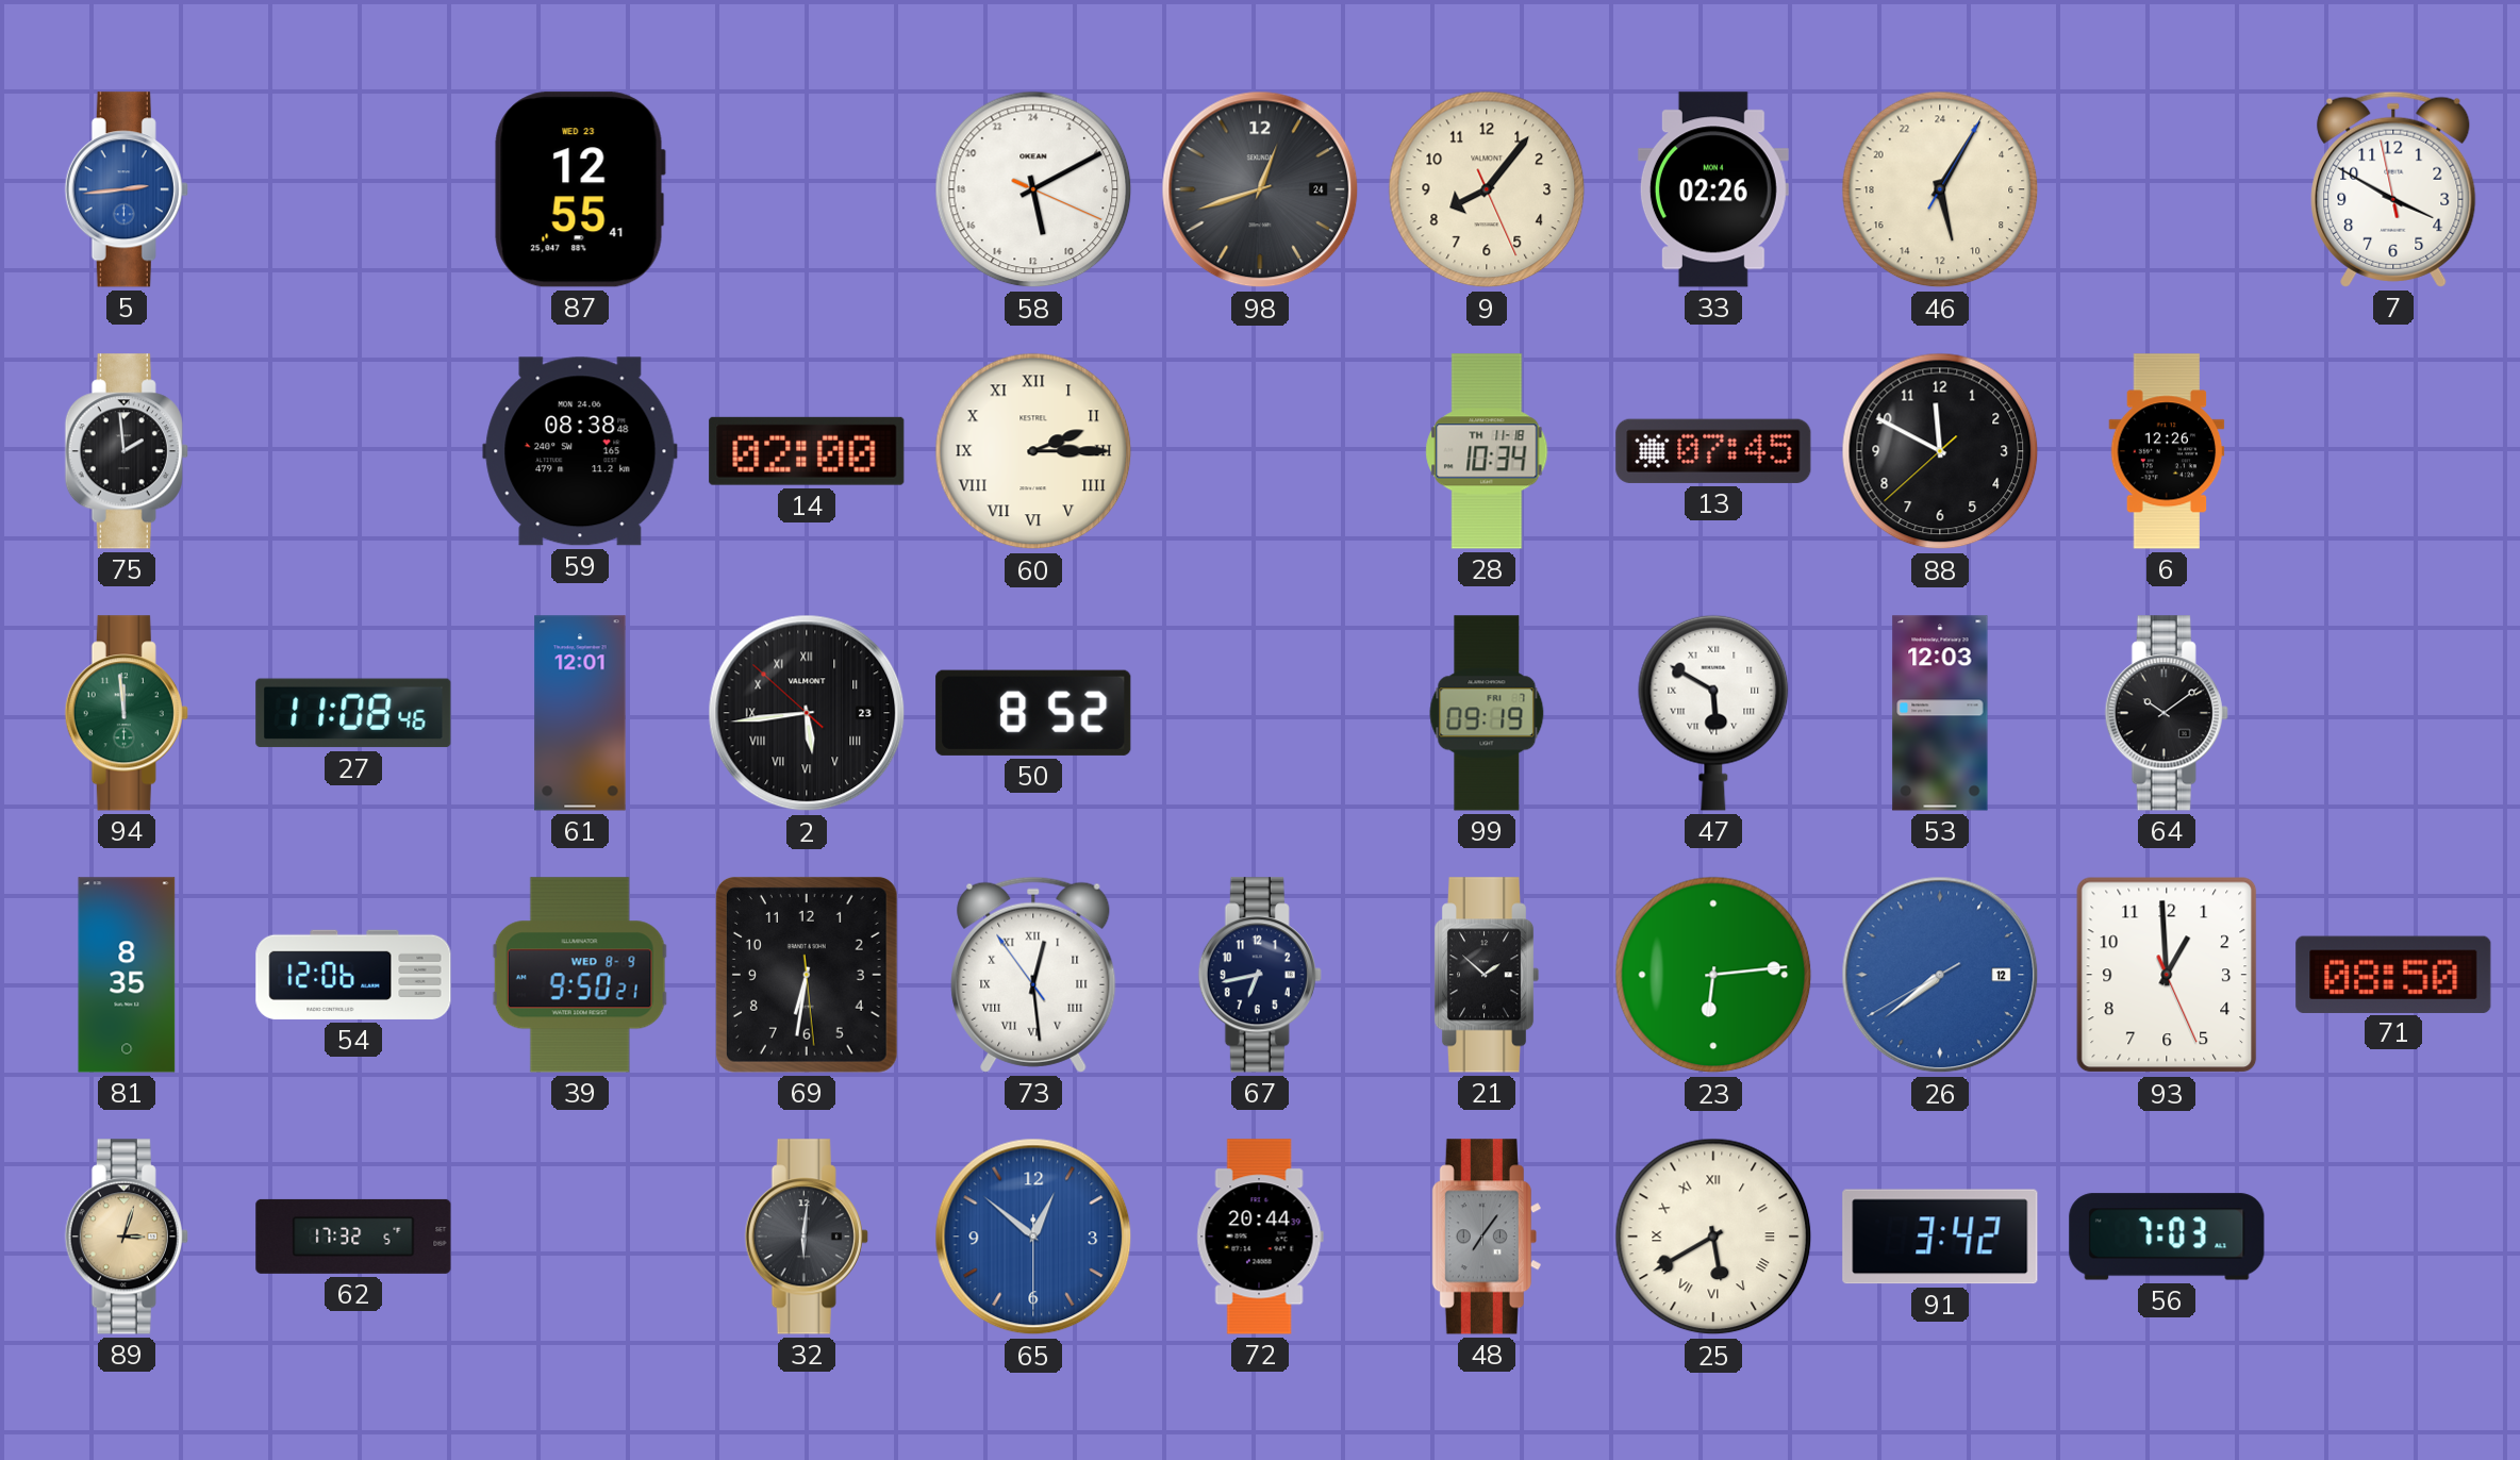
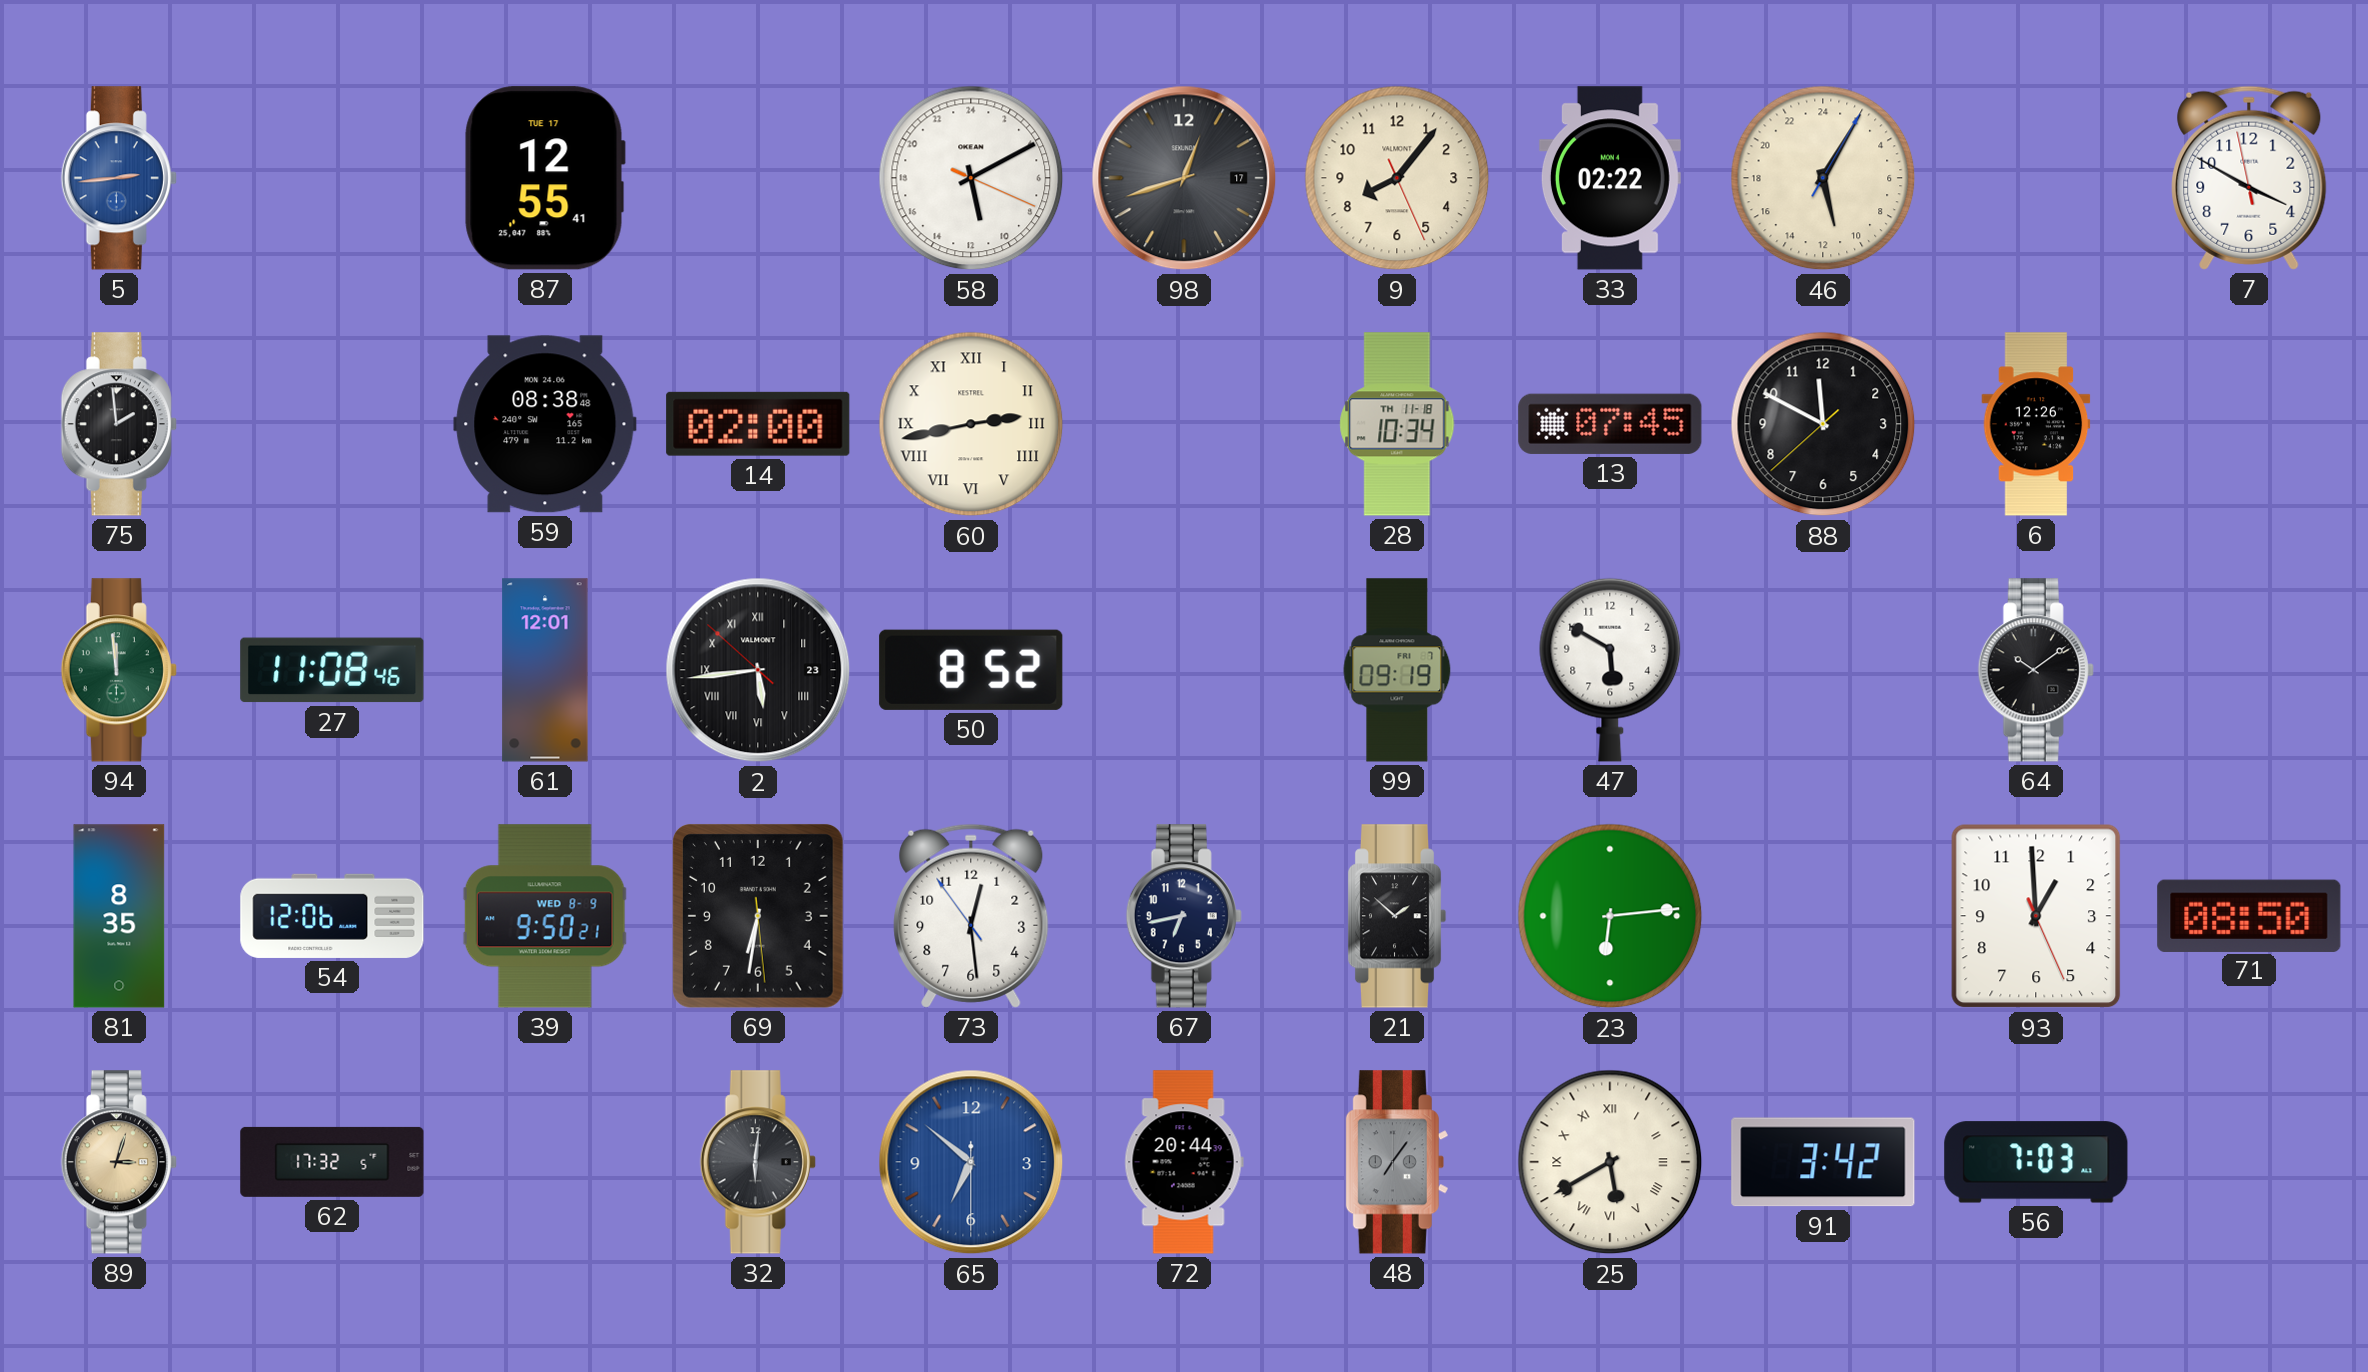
87 date: WED 23 -> TUE 17
98 date: 24 -> 17
33: 02:26 -> 02:22
60: 2:15 -> 2:43
47 numerals: Roman -> Arabic
53: 12:03 -> none
73 numerals: Roman -> Arabic
26: 7:38 -> none
65: 12:51 -> 6:51
